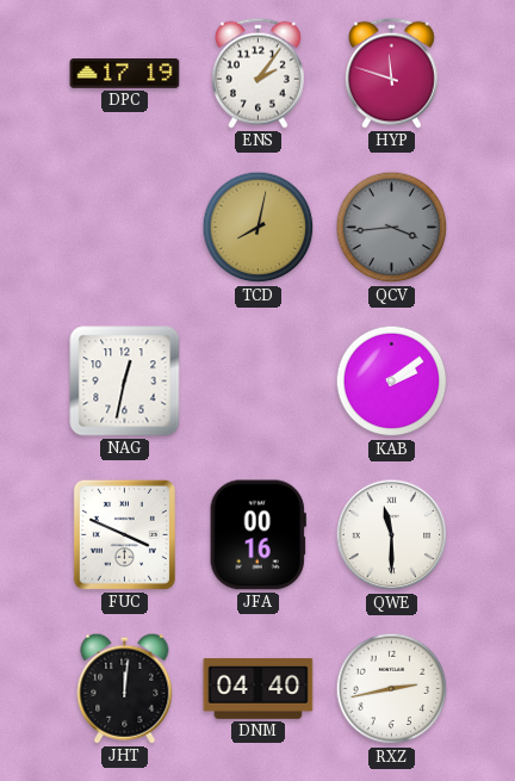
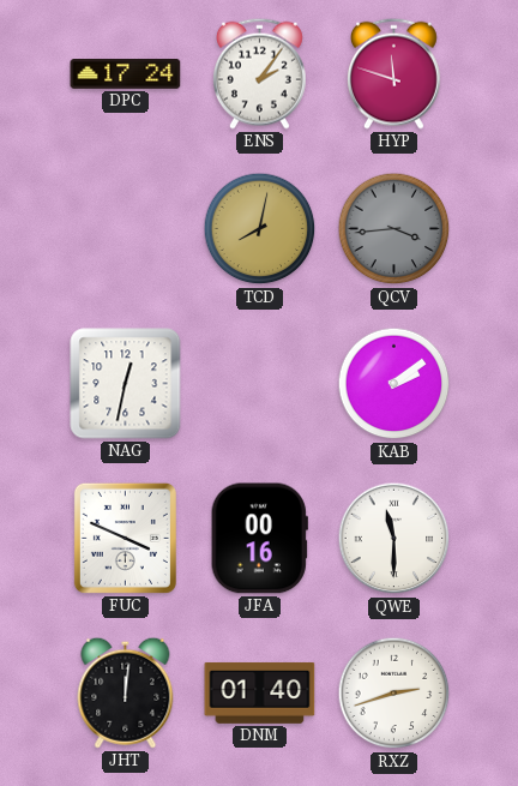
DPC: 17:19 -> 17:24
DNM: 04:40 -> 01:40
RXZ: 2:43 -> 2:42
